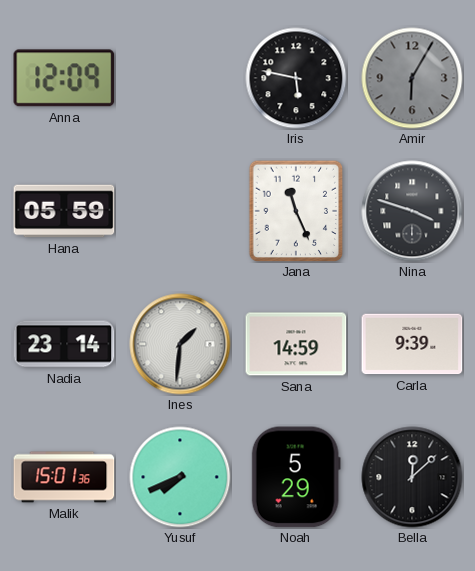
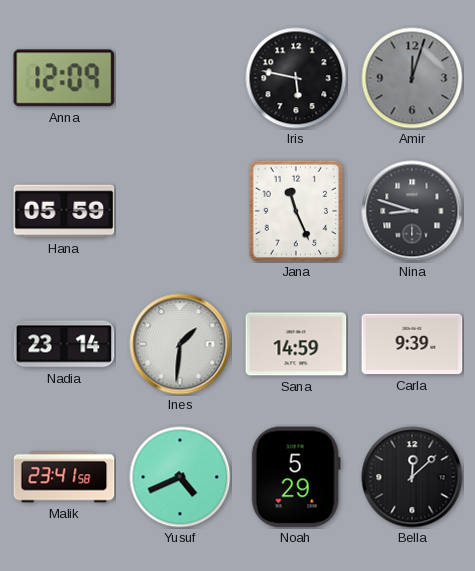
Amir: 6:05 -> 12:03
Nina: 3:48 -> 8:48
Malik: 15:01 -> 23:41
Yusuf: 7:41 -> 4:41
